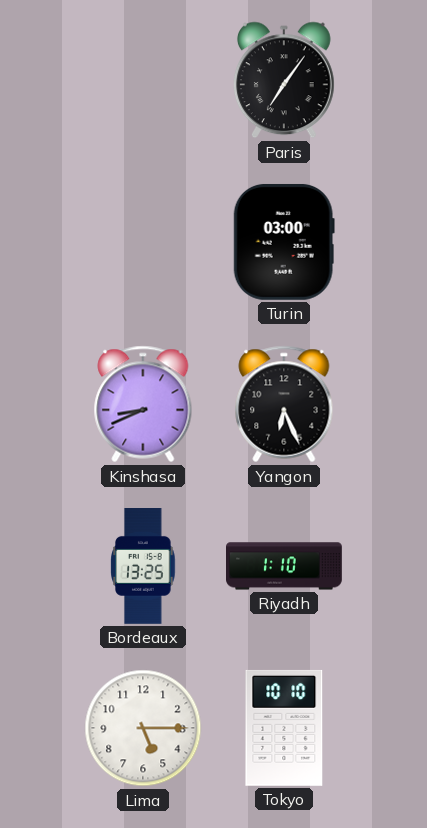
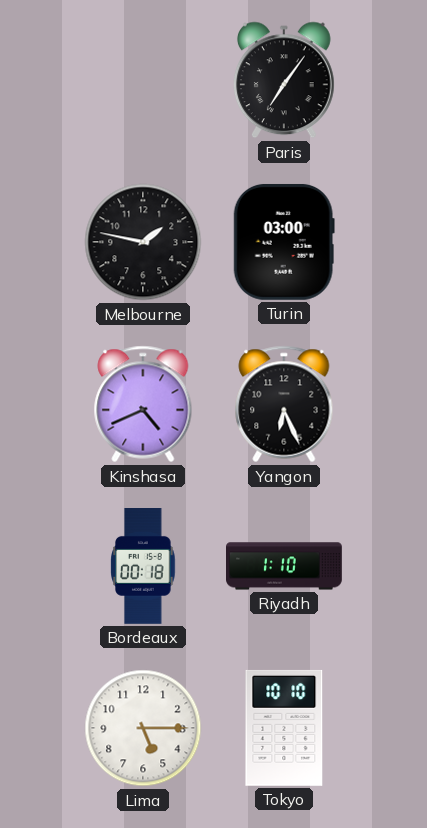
Melbourne: none -> 1:47
Kinshasa: 8:41 -> 4:41
Bordeaux: 13:25 -> 00:18
